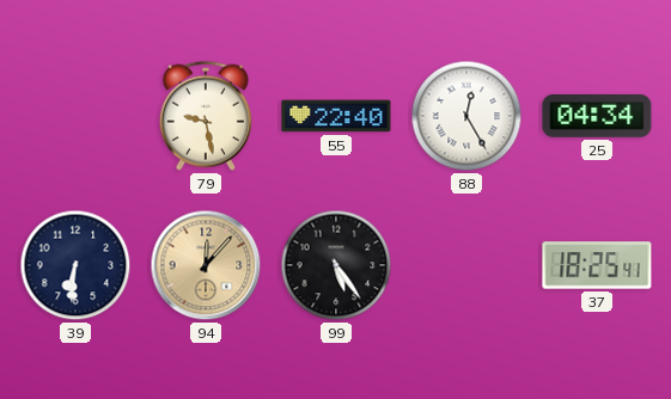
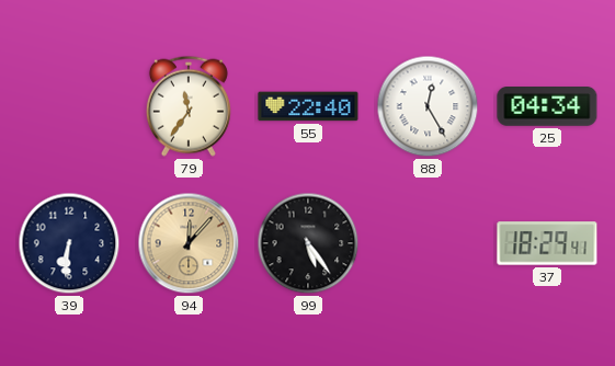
79: 9:28 -> 11:36
37: 18:25 -> 18:29
